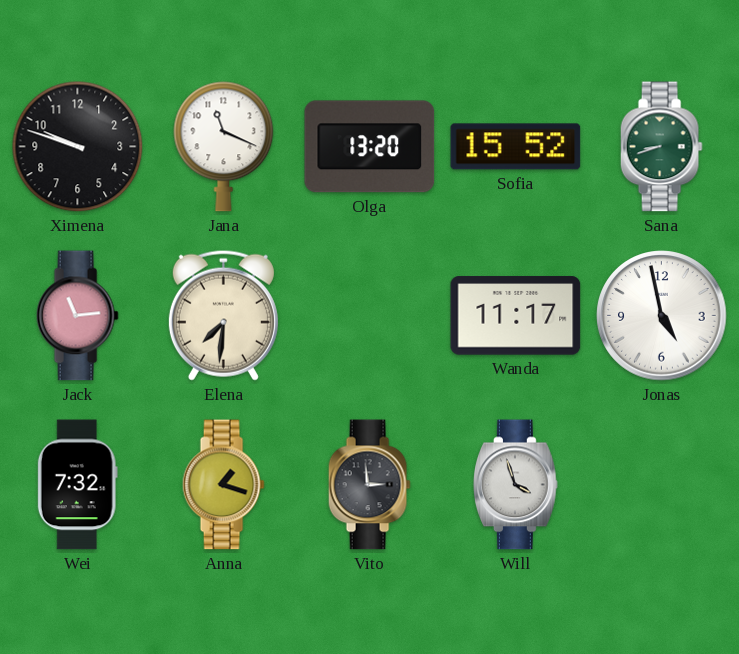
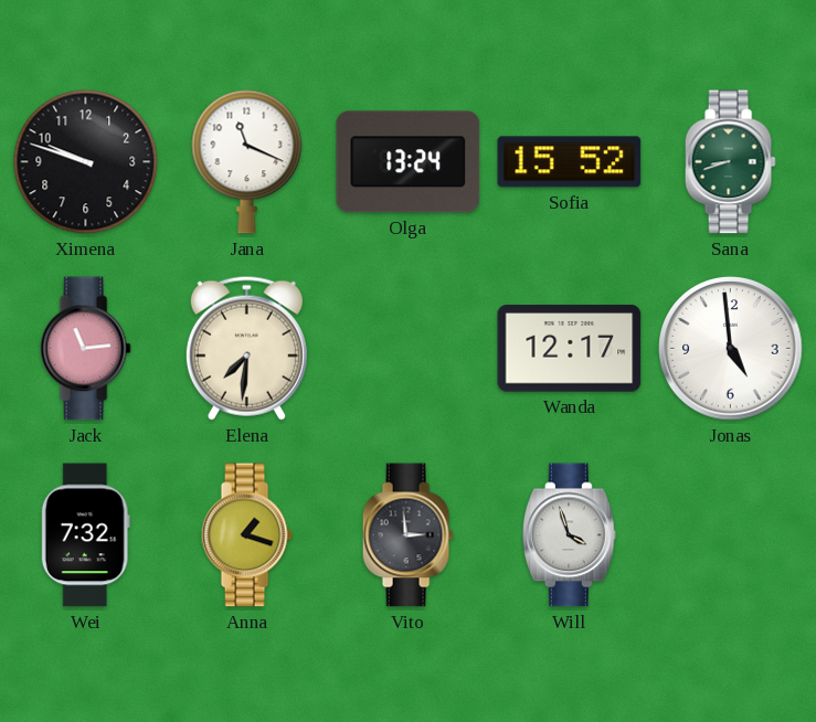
Olga: 13:20 -> 13:24
Wanda: 11:17 -> 12:17
Jonas: 4:58 -> 4:59
